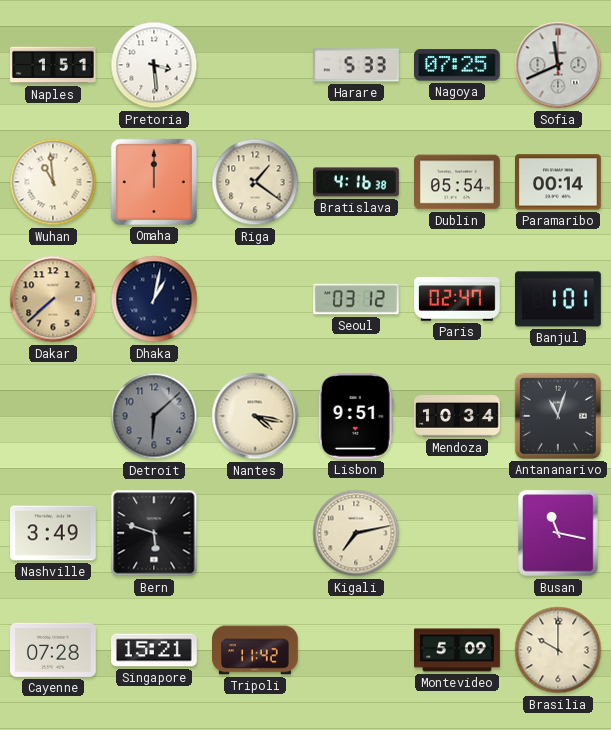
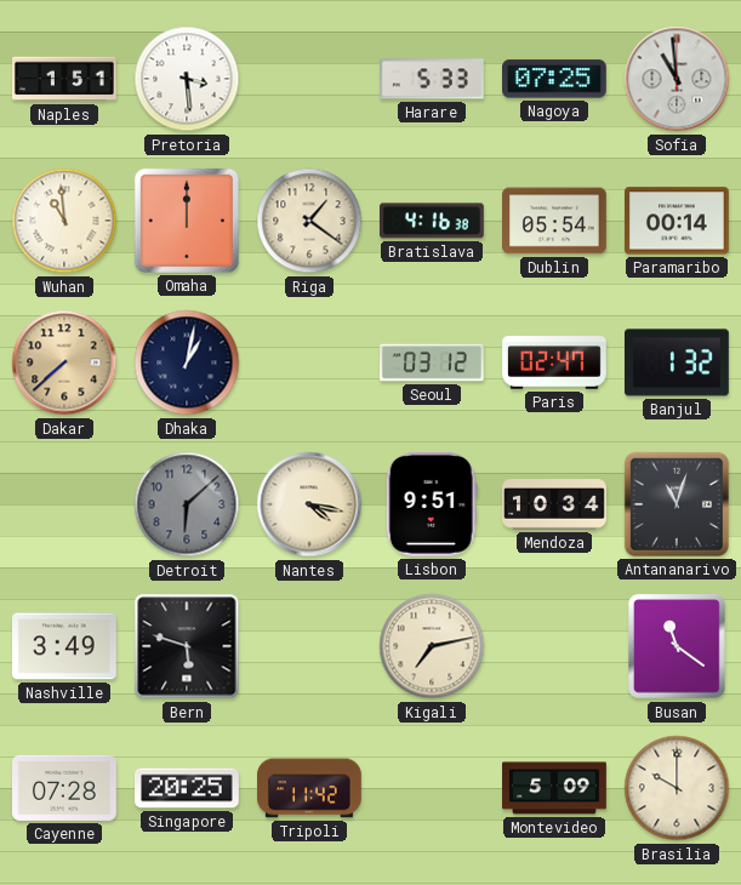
Sofia: 11:41 -> 10:59
Banjul: 1:01 -> 1:32
Busan: 11:17 -> 11:21
Singapore: 15:21 -> 20:25
